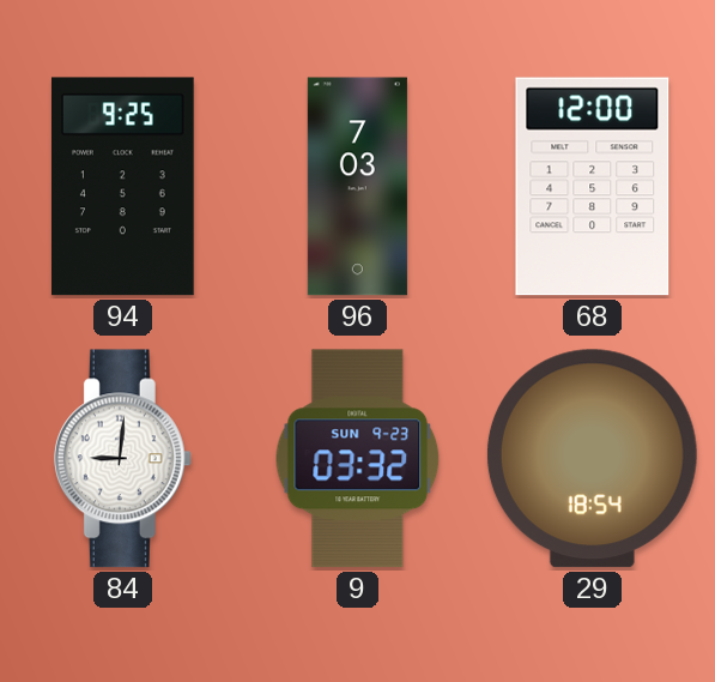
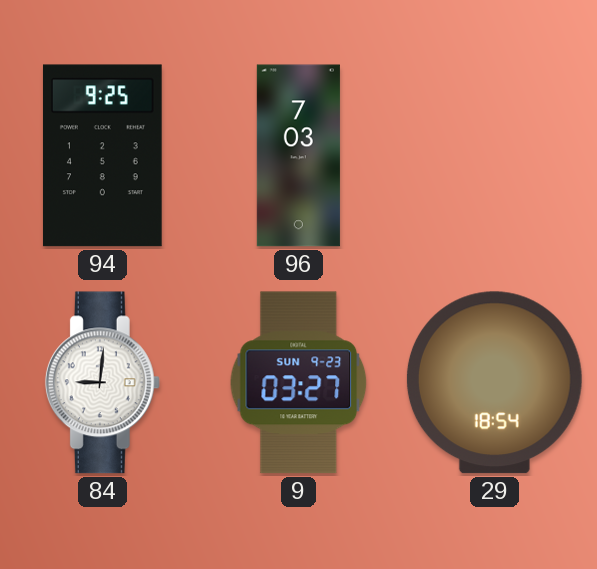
68: 12:00 -> none
9: 03:32 -> 03:27
